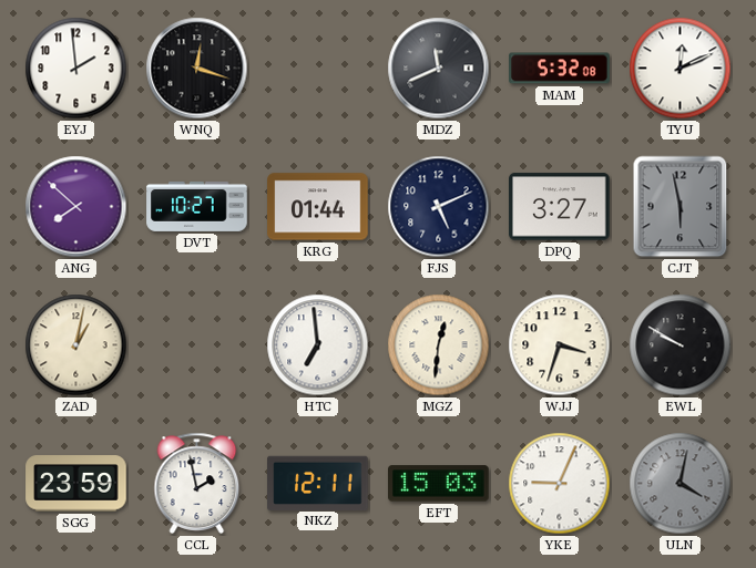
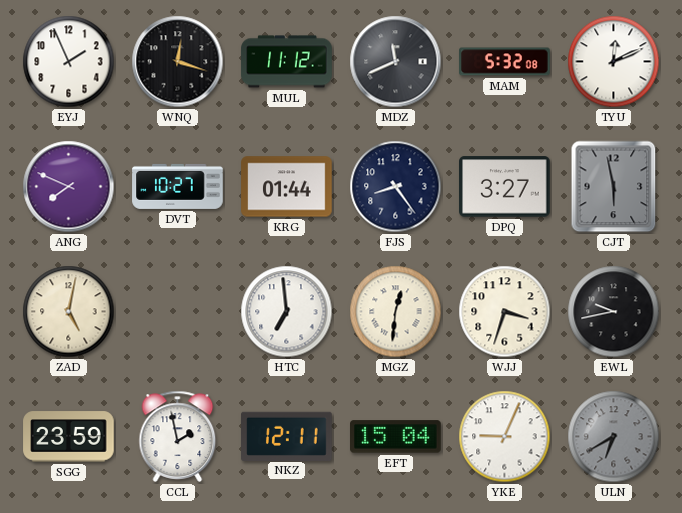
EYJ: 1:59 -> 1:56
MUL: none -> 11:12
ANG: 7:52 -> 7:49
FJS: 5:11 -> 8:24
ZAD: 1:02 -> 5:02
EWL: 9:50 -> 9:43
EFT: 15:03 -> 15:04
ULN: 4:02 -> 6:40
